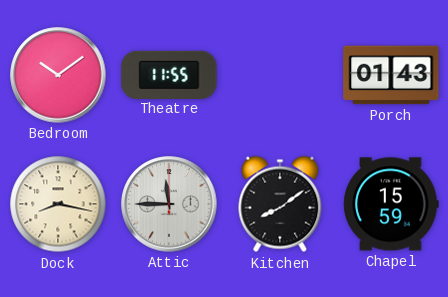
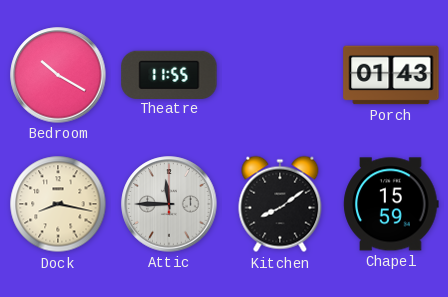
Bedroom: 10:09 -> 10:20
